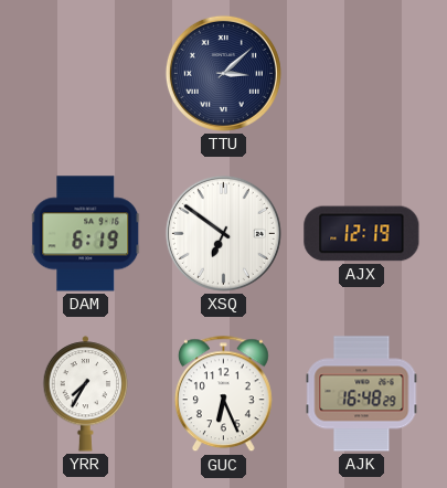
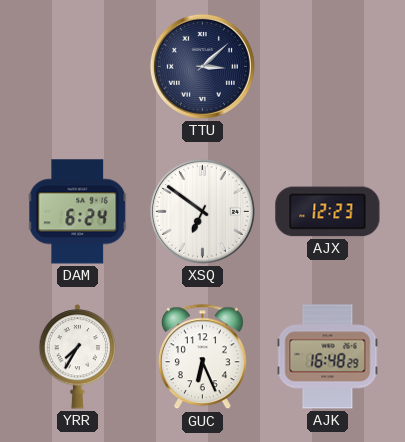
DAM: 6:19 -> 6:24
AJX: 12:19 -> 12:23
